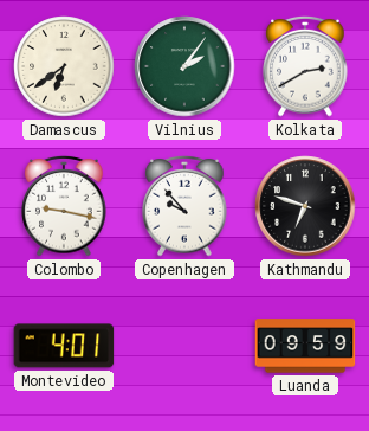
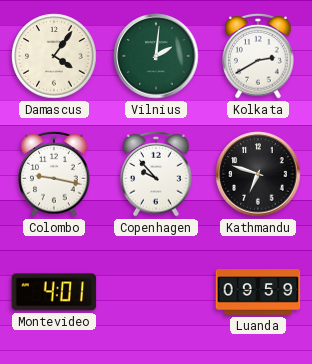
Damascus: 6:39 -> 4:06
Vilnius: 2:06 -> 2:01
